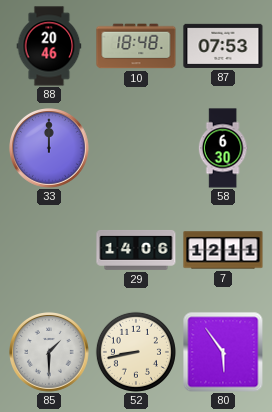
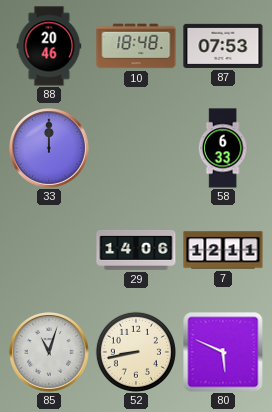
58: 6:30 -> 6:33
85: 1:30 -> 11:03
80: 5:54 -> 5:49
